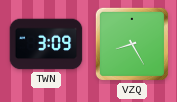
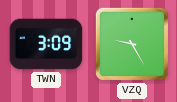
VZQ: 8:25 -> 9:25
